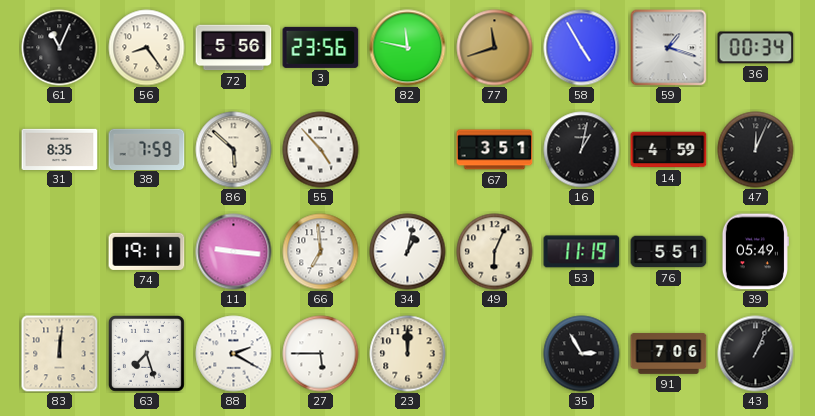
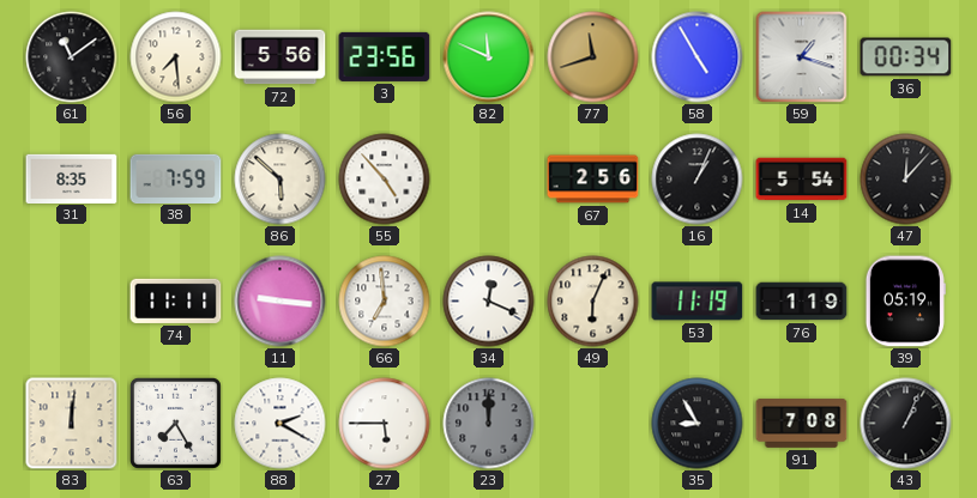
61: 11:04 -> 11:09
56: 8:24 -> 7:29
82: 11:47 -> 11:49
67: 3:51 -> 2:56
16: 1:02 -> 1:04
14: 4:59 -> 5:54
47: 12:04 -> 12:07
74: 19:11 -> 11:11
34: 1:02 -> 12:19
76: 5:51 -> 1:19
39: 05:49 -> 05:19
63: 7:27 -> 7:25
23 dial: cream -> grey
35: 2:55 -> 8:55
91: 7:06 -> 7:08
